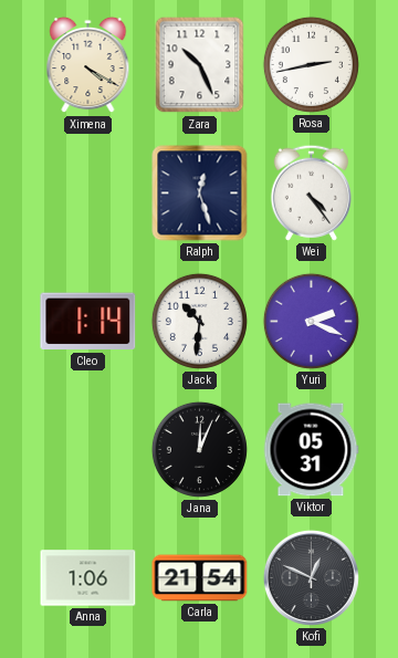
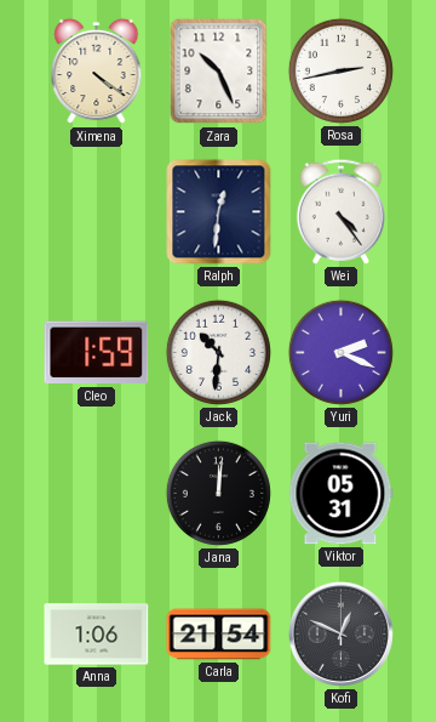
Ximena: 4:20 -> 4:21
Ralph: 12:27 -> 12:31
Cleo: 1:14 -> 1:59
Jana: 12:04 -> 12:01
